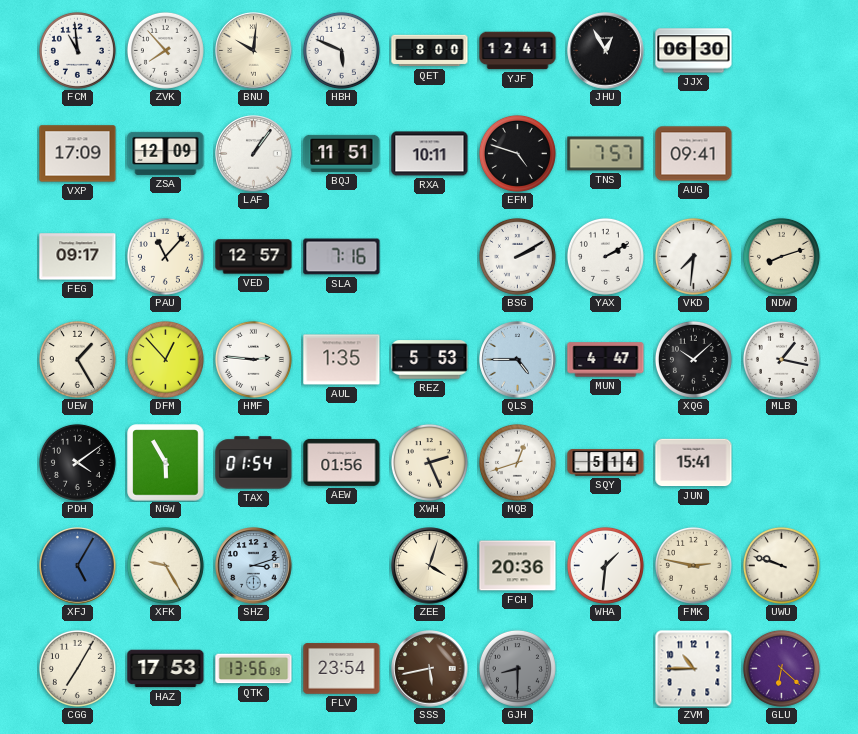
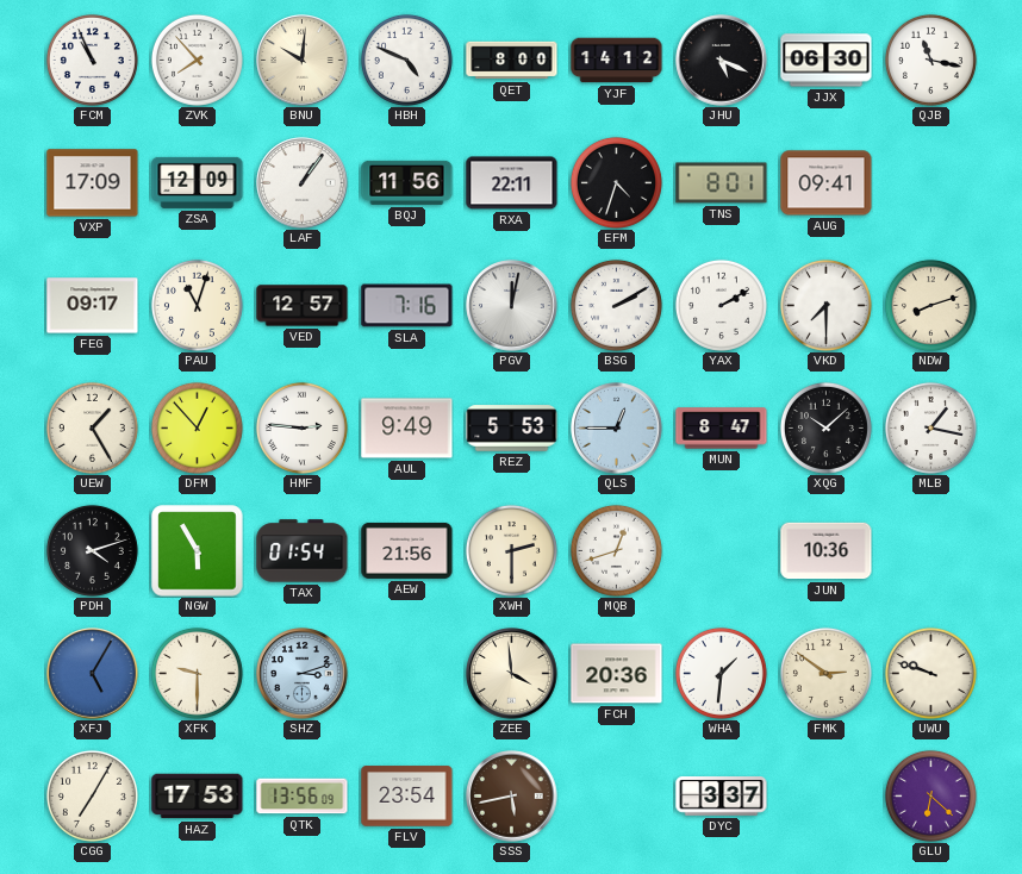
FCM: 10:59 -> 10:56
HBH: 5:49 -> 4:49
YJF: 12:41 -> 14:12
JHU: 12:55 -> 5:19
QJB: none -> 11:17
BQJ: 11:51 -> 11:56
RXA: 10:11 -> 22:11
EFM: 4:48 -> 4:33
TNS: 7:57 -> 8:01
PAU: 11:07 -> 11:03
PGV: none -> 12:02
VKD: 7:31 -> 7:30
AUL: 1:35 -> 9:49
QLS: 4:45 -> 12:45
MUN: 4:47 -> 8:47
PDH: 4:09 -> 4:12
AEW: 01:56 -> 21:56
XWH: 2:26 -> 2:30
SQY: 5:14 -> none
JUN: 15:41 -> 10:36
XFK: 9:25 -> 9:30
ZEE: 4:03 -> 3:59
FMK: 2:47 -> 2:51
GJH: 8:30 -> none
DYC: none -> 3:37
ZVM: 10:45 -> none
